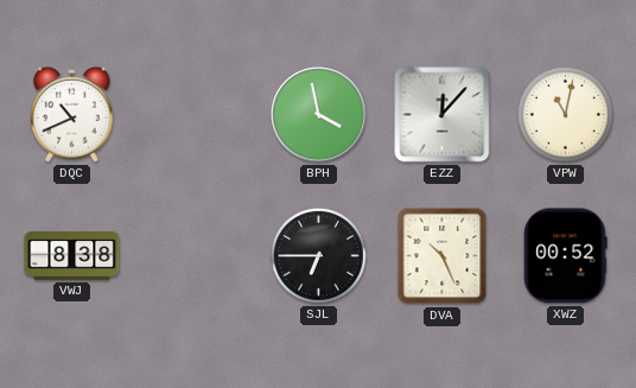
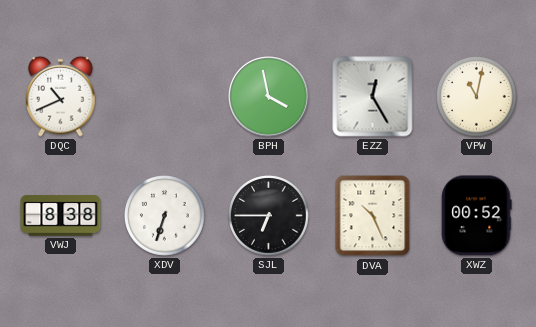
EZZ: 12:07 -> 12:25
XDV: none -> 6:33
